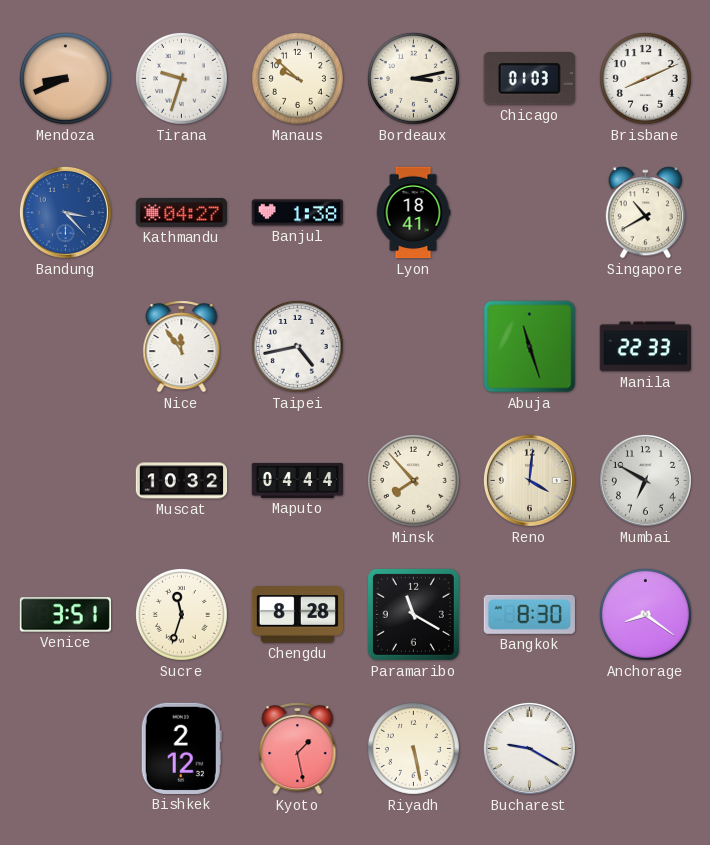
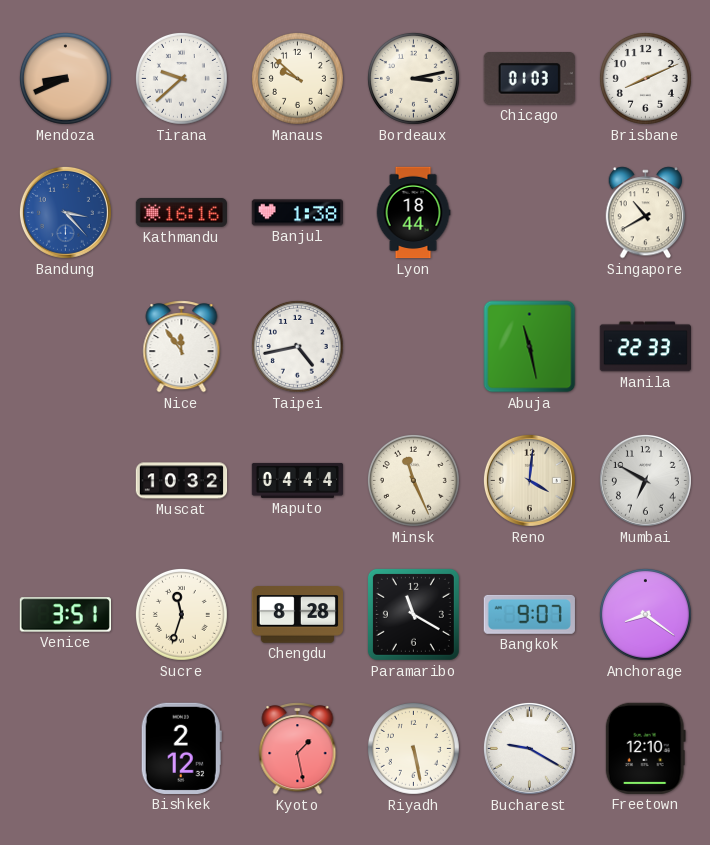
Tirana: 9:33 -> 9:38
Kathmandu: 04:27 -> 16:16
Lyon: 18:41 -> 18:44
Abuja: 11:27 -> 11:28
Minsk: 7:53 -> 11:26
Bangkok: 8:30 -> 9:07
Freetown: none -> 12:10
